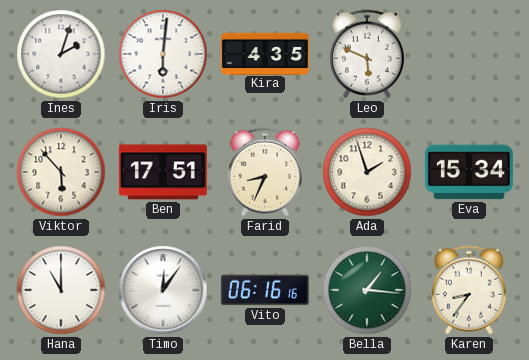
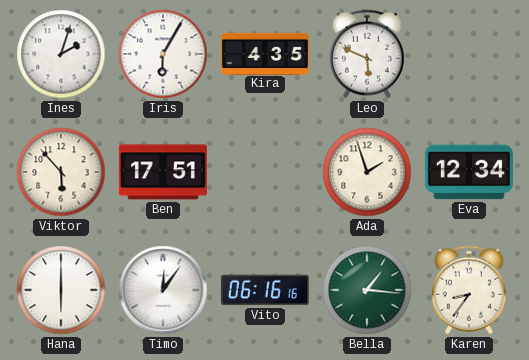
Iris: 6:01 -> 6:05
Farid: 8:34 -> none
Eva: 15:34 -> 12:34
Hana: 11:00 -> 6:00
